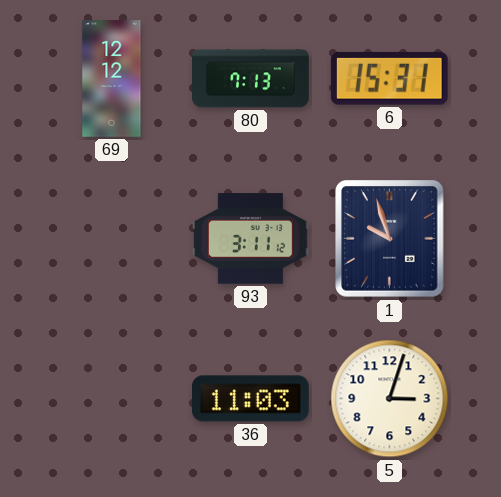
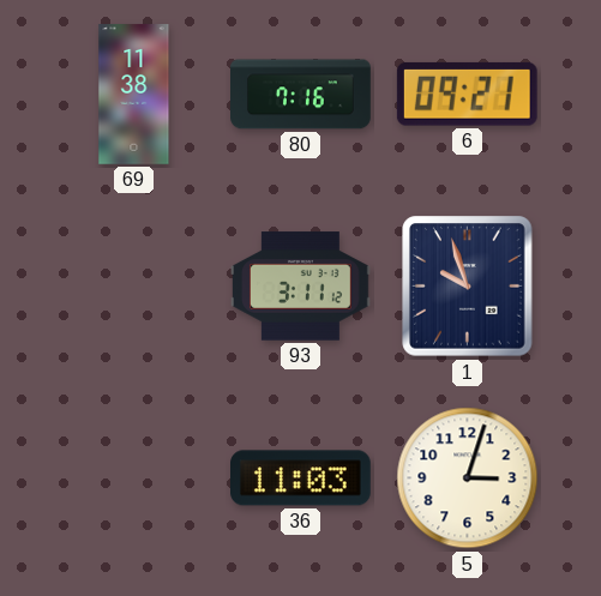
69: 12:12 -> 11:38
80: 7:13 -> 7:16
6: 15:31 -> 09:21
